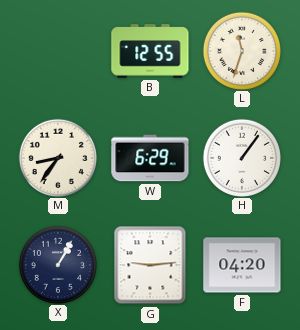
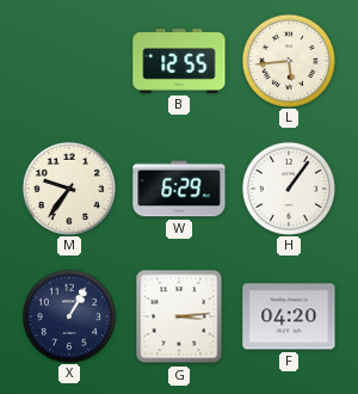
L: 11:33 -> 5:44
M: 8:36 -> 9:36
G: 9:14 -> 3:14
